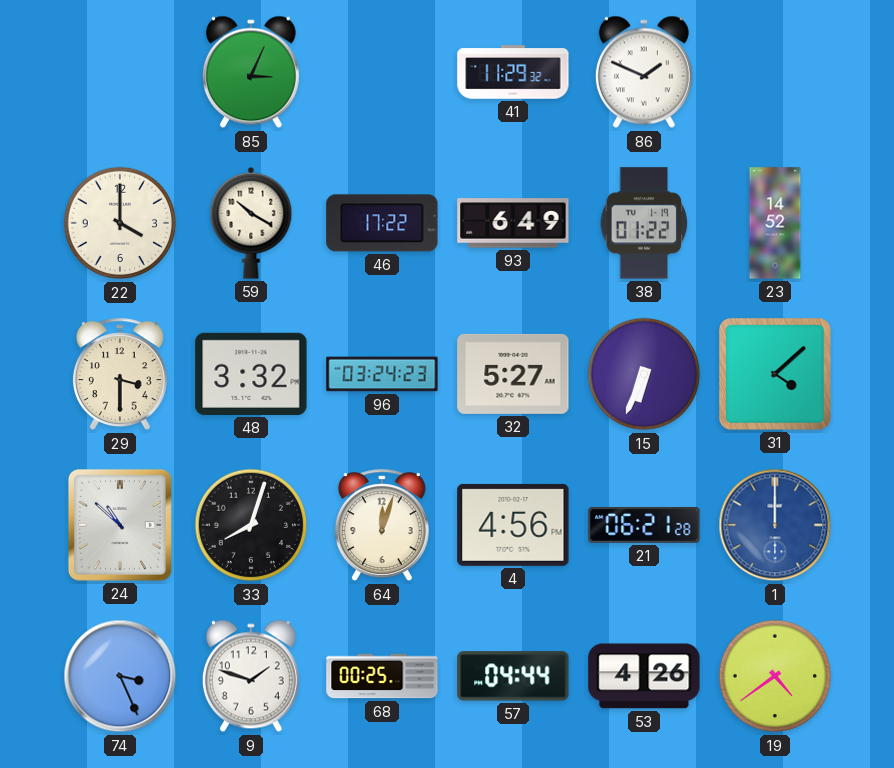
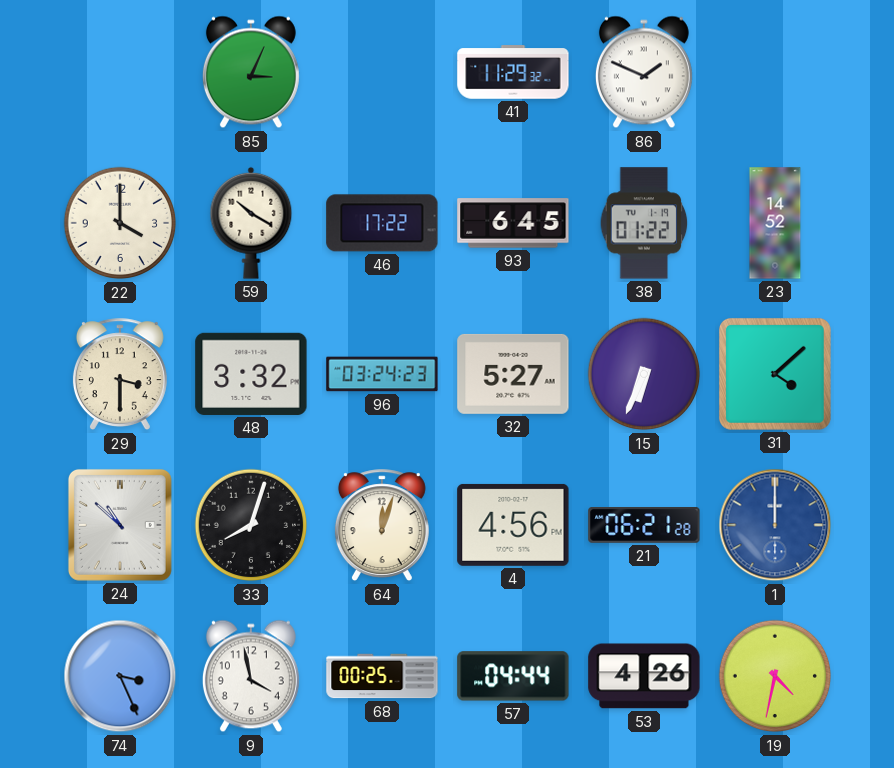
93: 6:49 -> 6:45
9: 1:48 -> 3:58
19: 4:39 -> 4:32
